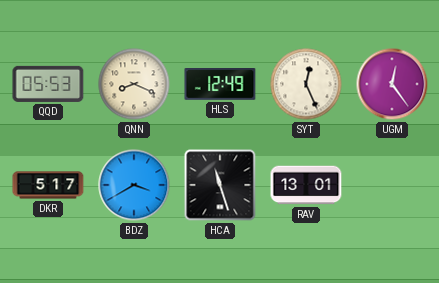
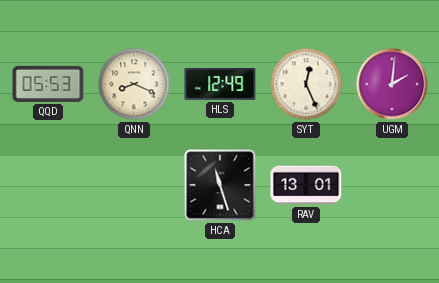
UGM: 12:24 -> 2:01
DKR: 5:17 -> none
BDZ: 3:40 -> none
